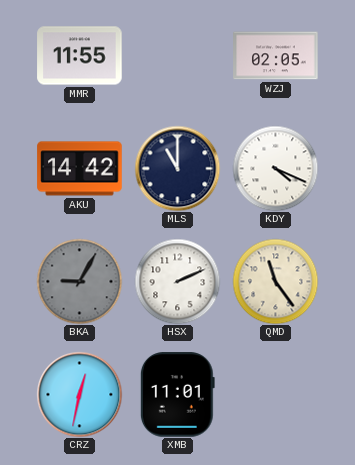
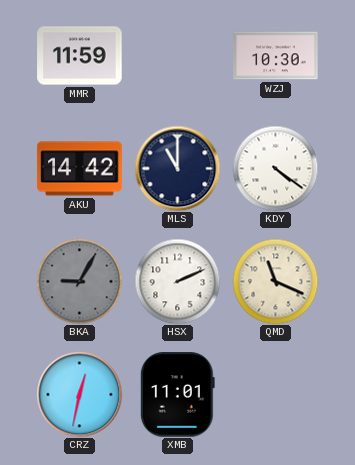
MMR: 11:55 -> 11:59
WZJ: 02:05 -> 10:30
KDY: 4:19 -> 4:21
QMD: 11:24 -> 11:19
